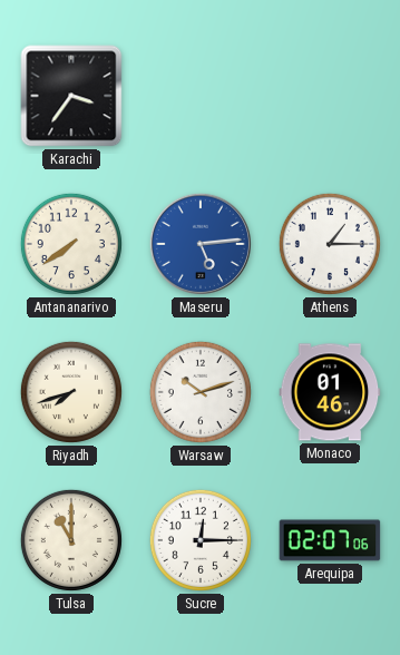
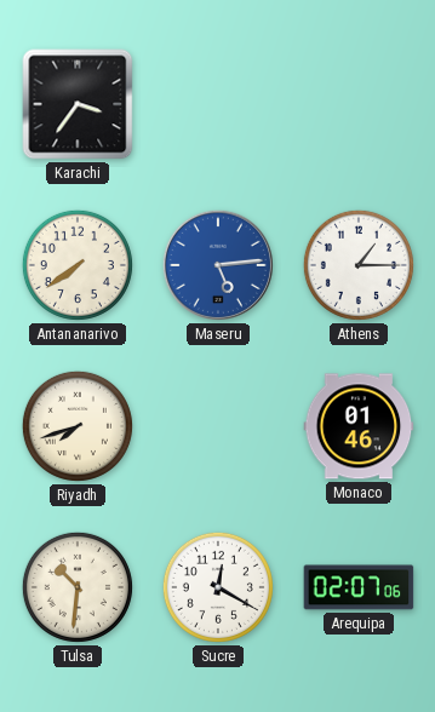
Warsaw: 10:12 -> none
Tulsa: 11:00 -> 10:31
Sucre: 12:15 -> 12:20
